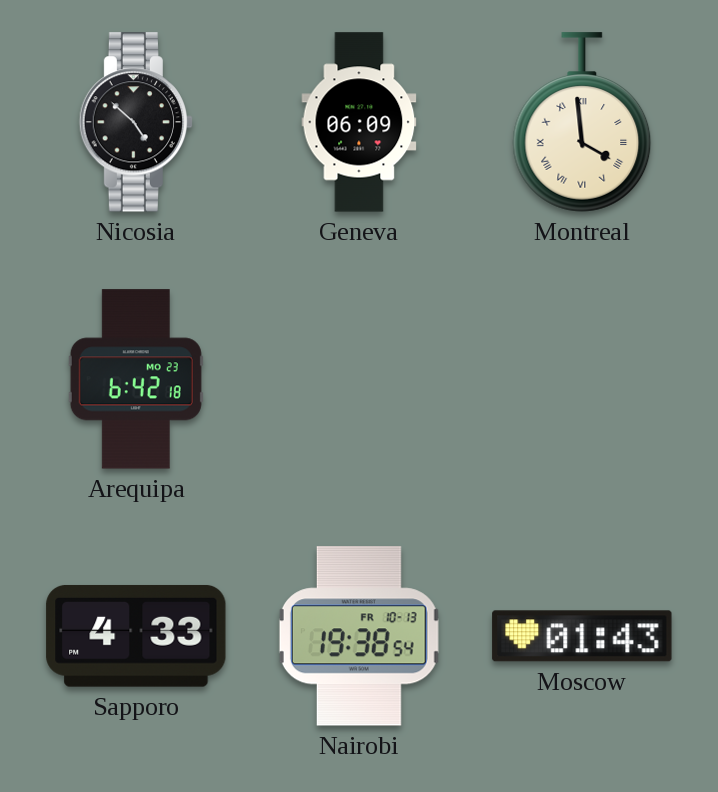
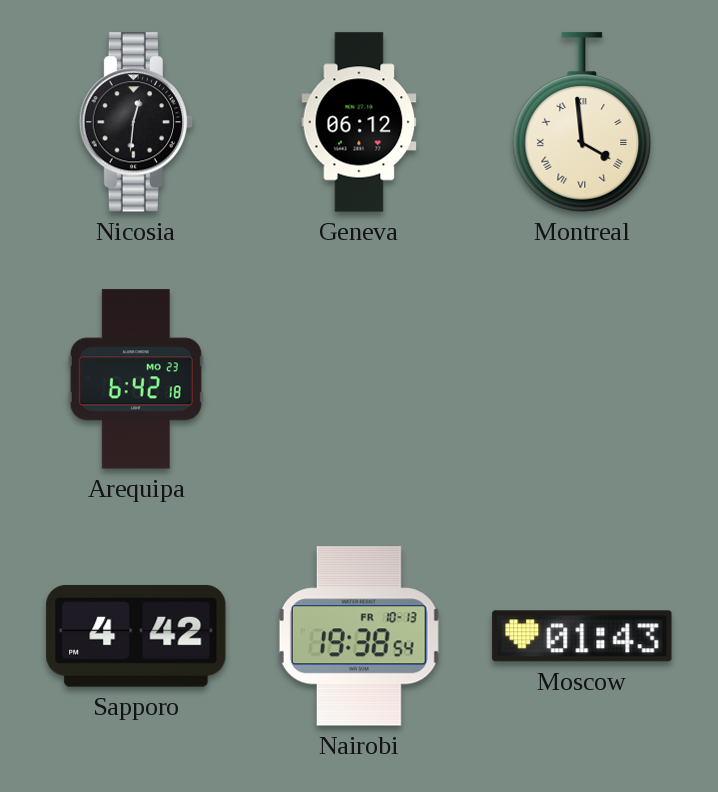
Nicosia: 4:52 -> 12:31
Geneva: 06:09 -> 06:12
Sapporo: 4:33 -> 4:42
